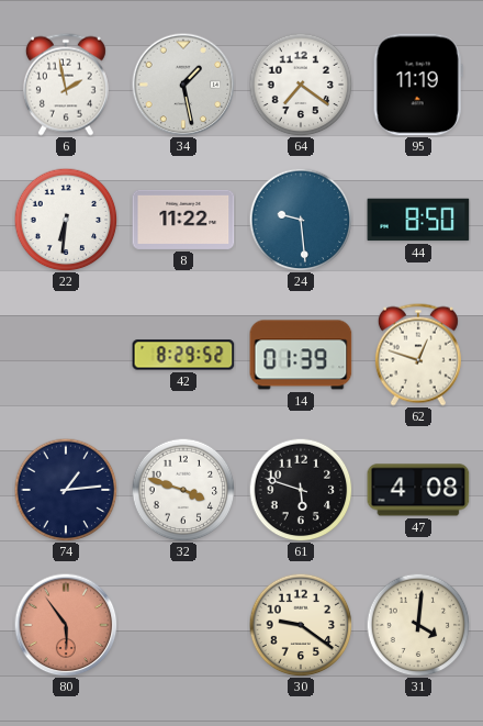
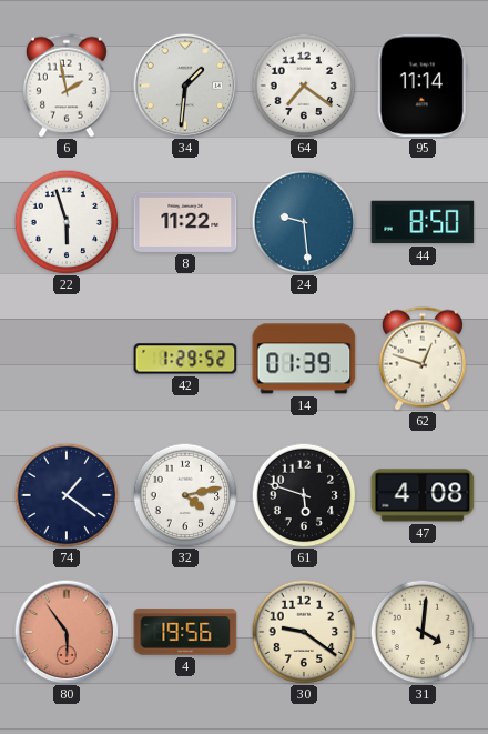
34: 1:28 -> 1:31
95: 11:19 -> 11:14
22: 6:31 -> 5:57
42: 8:29 -> 1:29
74: 1:14 -> 1:21
32: 3:48 -> 4:13
4: none -> 19:56
